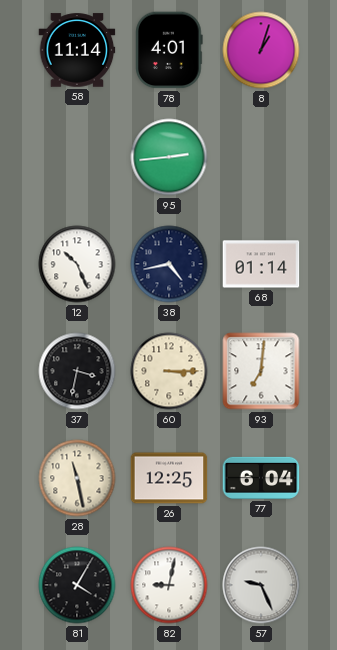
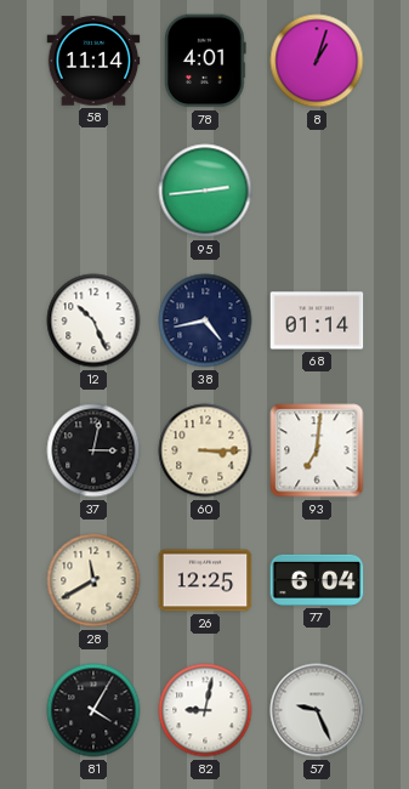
37: 3:32 -> 3:02
28: 11:28 -> 11:40
